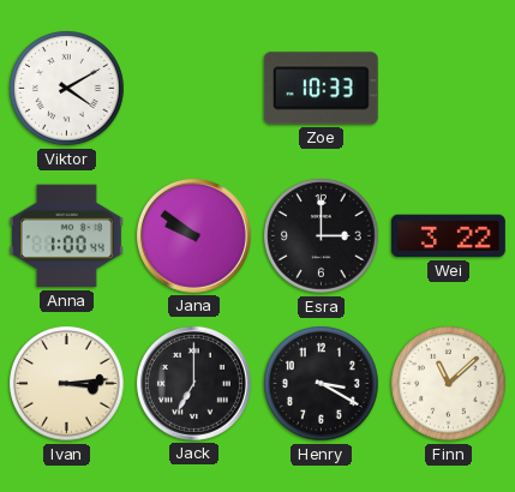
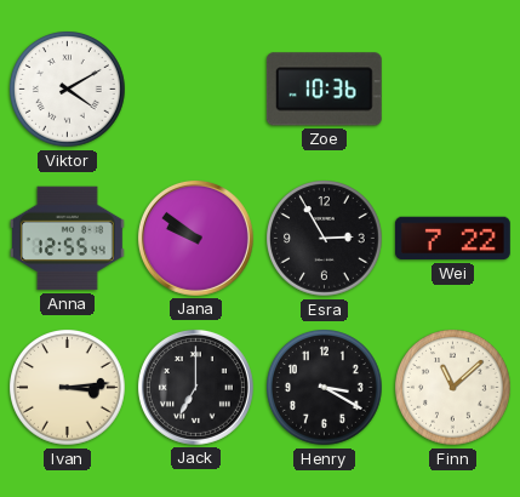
Zoe: 10:33 -> 10:36
Anna: 1:00 -> 12:55
Esra: 3:00 -> 2:55
Wei: 3:22 -> 7:22
